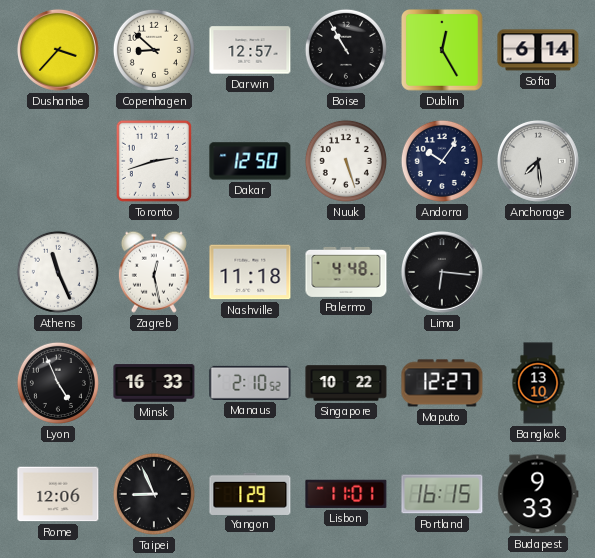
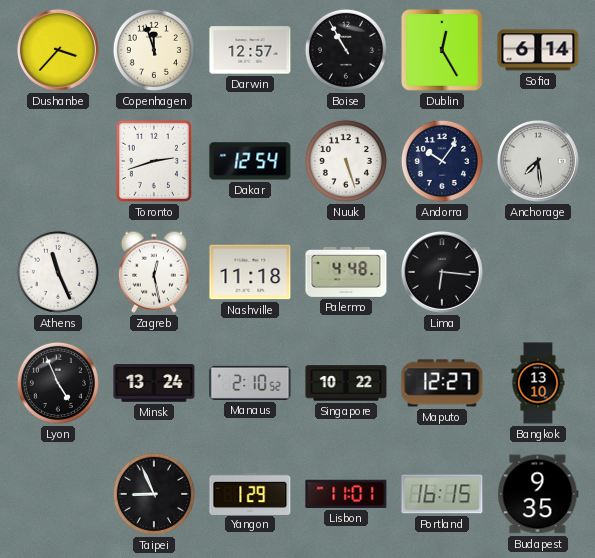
Copenhagen: 8:52 -> 11:57
Dakar: 12:50 -> 12:54
Minsk: 16:33 -> 13:24
Rome: 12:06 -> none
Budapest: 9:33 -> 9:35
